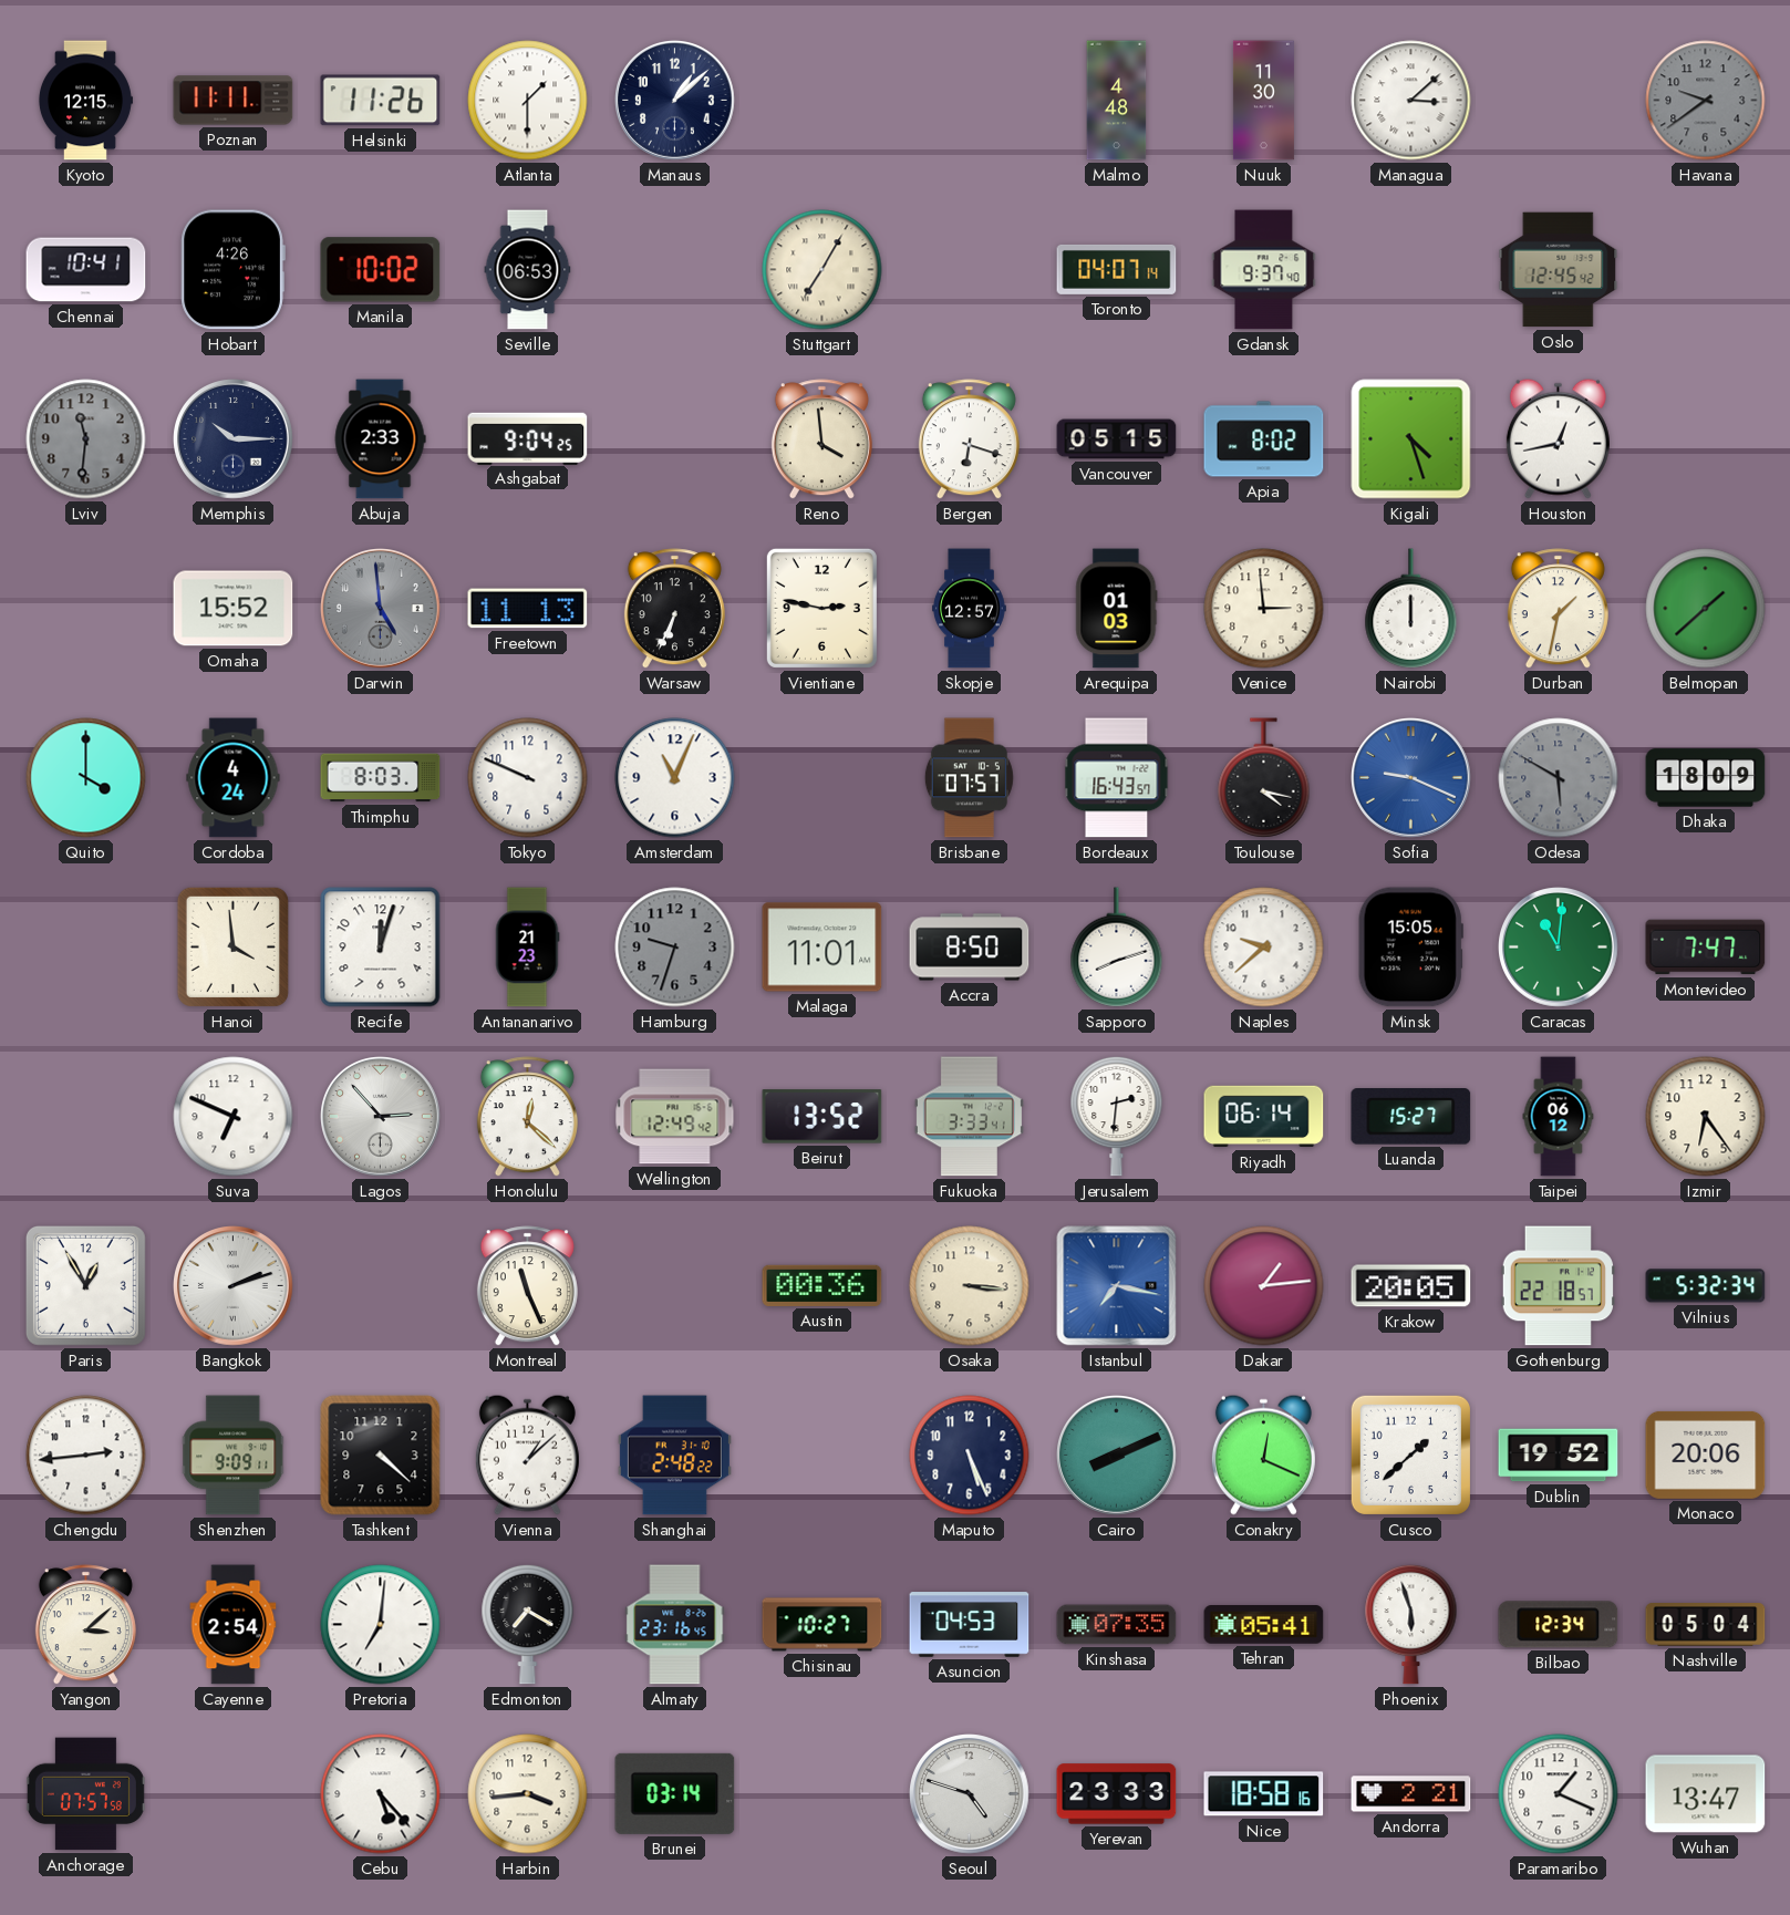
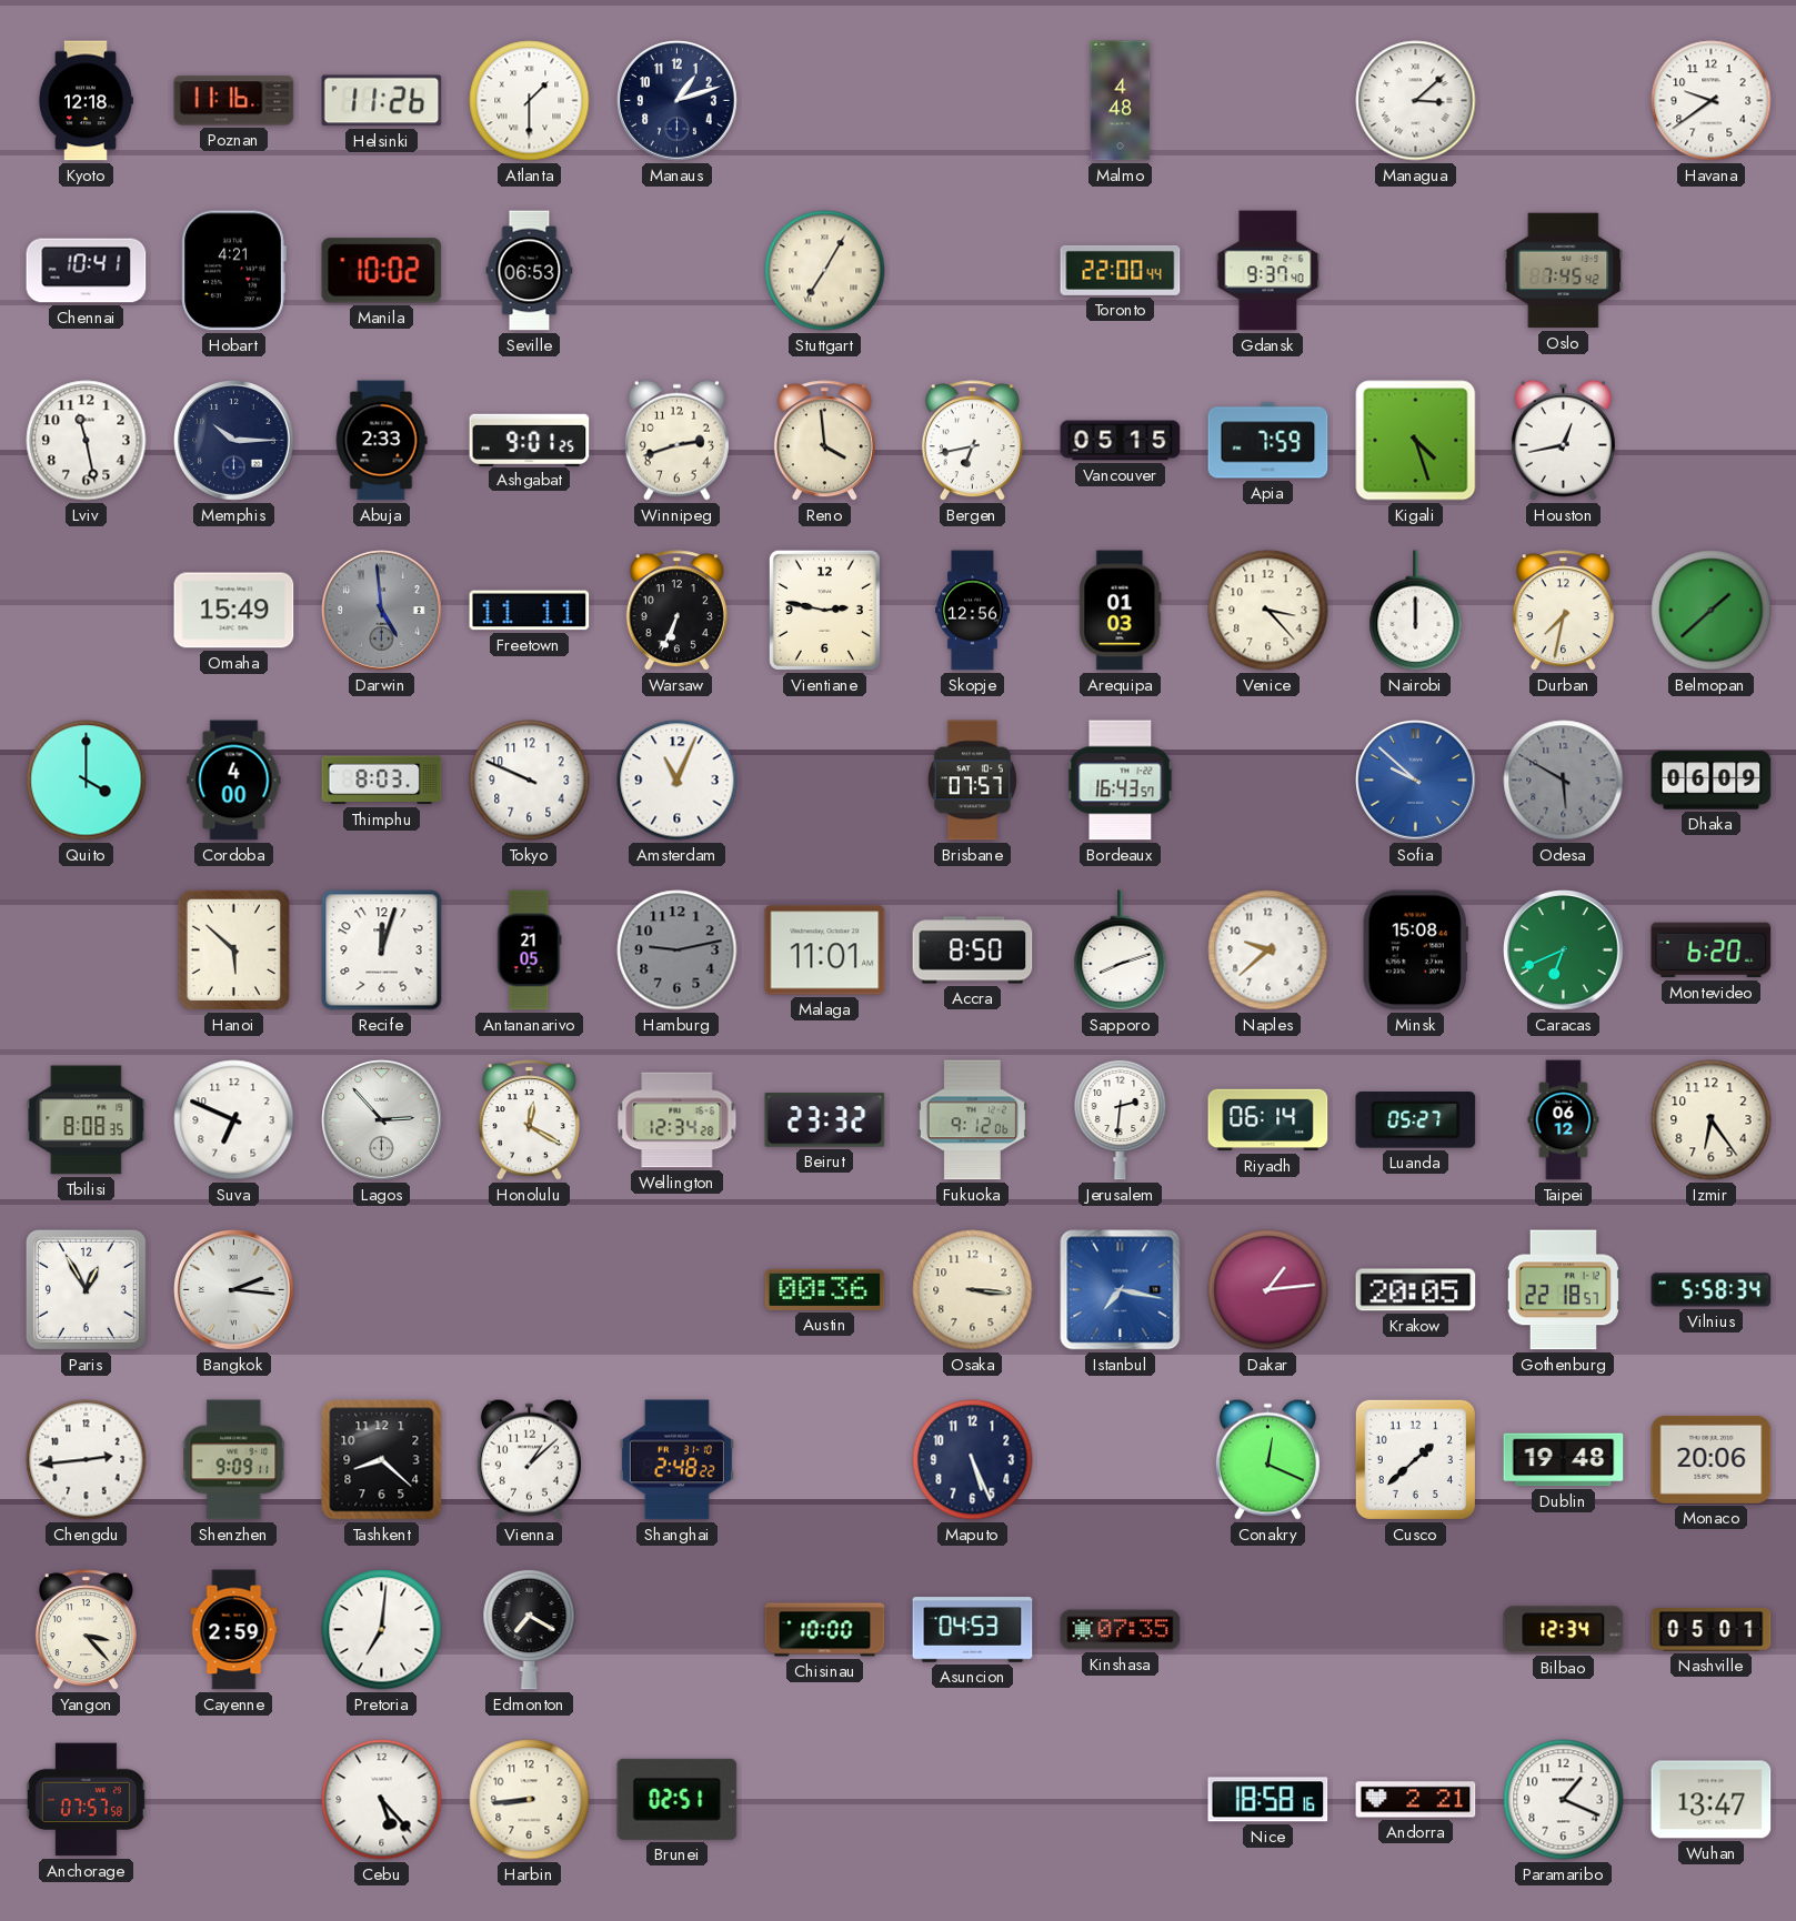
Kyoto: 12:15 -> 12:18
Poznan: 11:11 -> 11:16
Manaus: 1:08 -> 1:12
Nuuk: 11:30 -> none
Havana dial: grey -> white
Hobart: 4:26 -> 4:21
Toronto: 04:07 -> 22:00
Oslo: 12:45 -> 7:45
Lviv: 11:31 -> 11:28
Lviv dial: grey -> white
Ashgabat: 9:04 -> 9:01
Winnipeg: none -> 2:42
Bergen: 6:18 -> 6:43
Apia: 8:02 -> 7:59
Omaha: 15:52 -> 15:49
Freetown: 11:13 -> 11:11
Skopje: 12:57 -> 12:56
Venice: 2:59 -> 3:23
Durban: 1:32 -> 7:32
Cordoba: 4:24 -> 4:00
Toulouse: 4:17 -> none
Sofia: 9:19 -> 9:52
Dhaka: 18:09 -> 06:09
Hanoi: 3:59 -> 5:52
Antananarivo: 21:23 -> 21:05
Hamburg: 9:33 -> 9:13
Minsk: 15:05 -> 15:08
Caracas: 11:01 -> 6:41
Montevideo: 7:47 -> 6:20
Tbilisi: none -> 8:08
Honolulu: 12:22 -> 12:20
Wellington: 12:49 -> 12:34
Beirut: 13:52 -> 23:32
Fukuoka: 3:33 -> 9:12
Luanda: 15:27 -> 05:27
Bangkok: 2:12 -> 2:16
Montreal: 11:26 -> none
Vilnius: 5:32 -> 5:58
Tashkent: 4:22 -> 8:22
Cairo: 8:11 -> none
Dublin: 19:52 -> 19:48
Yangon: 3:08 -> 3:23
Cayenne: 2:54 -> 2:59
Almaty: 23:16 -> none
Chisinau: 10:27 -> 10:00
Tehran: 05:41 -> none
Phoenix: 5:57 -> none
Nashville: 05:04 -> 05:01
Harbin: 3:44 -> 8:44
Brunei: 03:14 -> 02:51
Seoul: 4:48 -> none
Yerevan: 23:33 -> none
